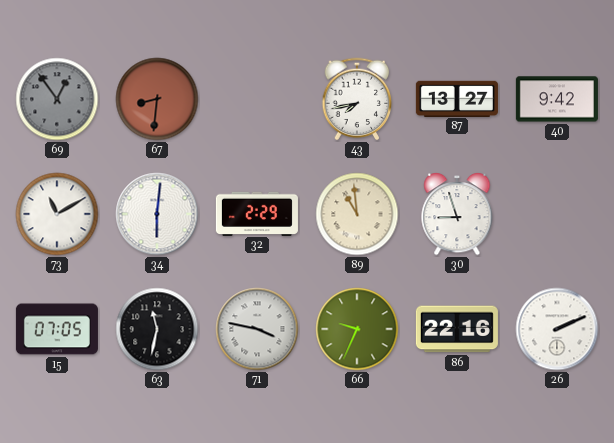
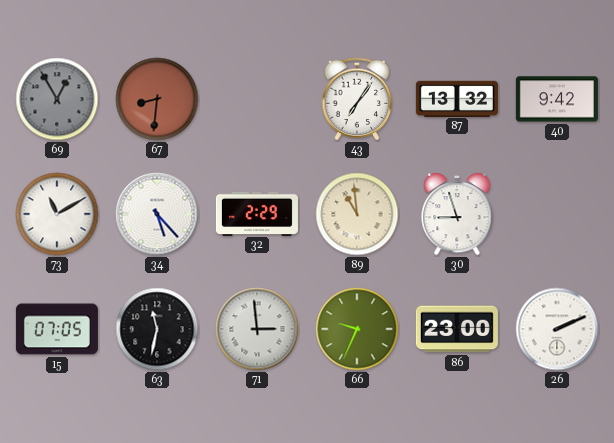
69: 12:54 -> 12:55
43: 7:43 -> 7:06
87: 13:27 -> 13:32
34: 6:01 -> 5:23
71: 3:47 -> 2:59
86: 22:16 -> 23:00
